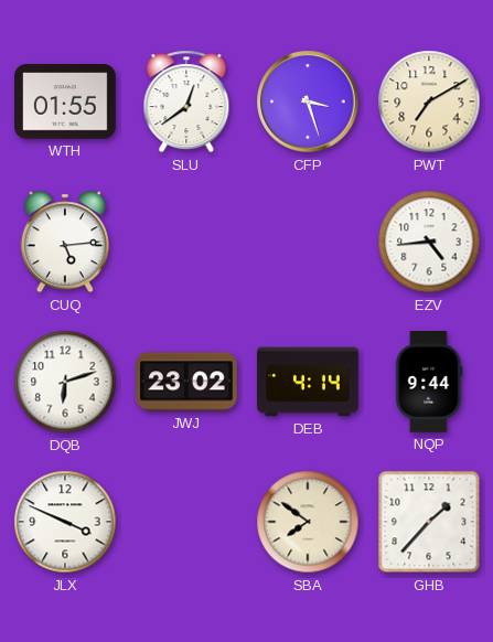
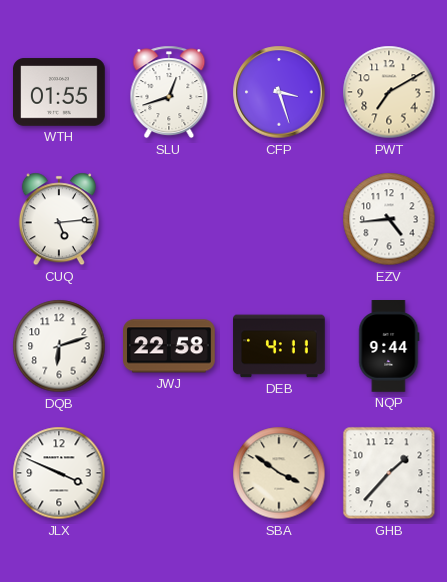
SLU: 12:39 -> 12:42
JWJ: 23:02 -> 22:58
DEB: 4:14 -> 4:11
SBA: 7:51 -> 3:51
